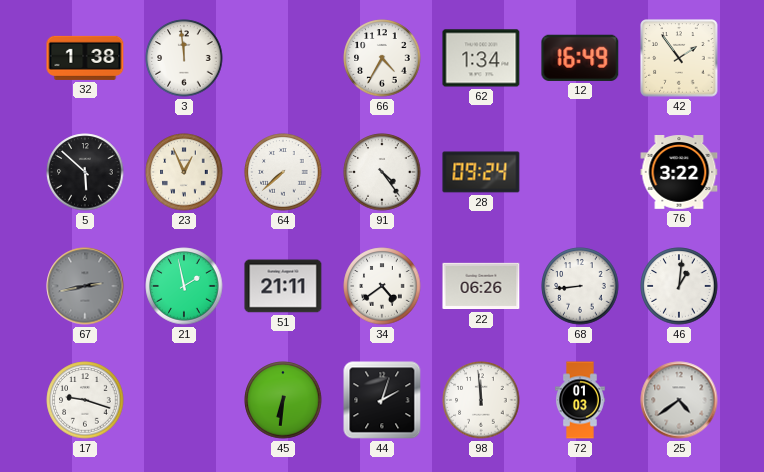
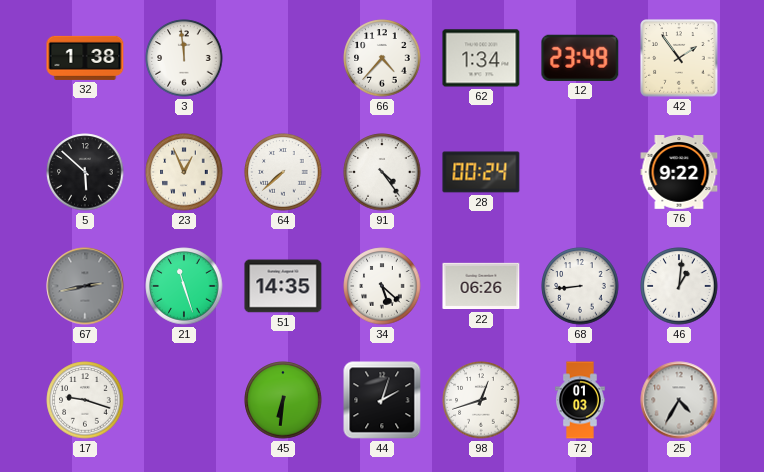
66: 4:35 -> 4:37
12: 16:49 -> 23:49
28: 09:24 -> 00:24
76: 3:22 -> 9:22
21: 1:58 -> 11:27
51: 21:11 -> 14:35
34: 4:39 -> 5:22
98: 11:59 -> 12:42
25: 4:39 -> 4:35
